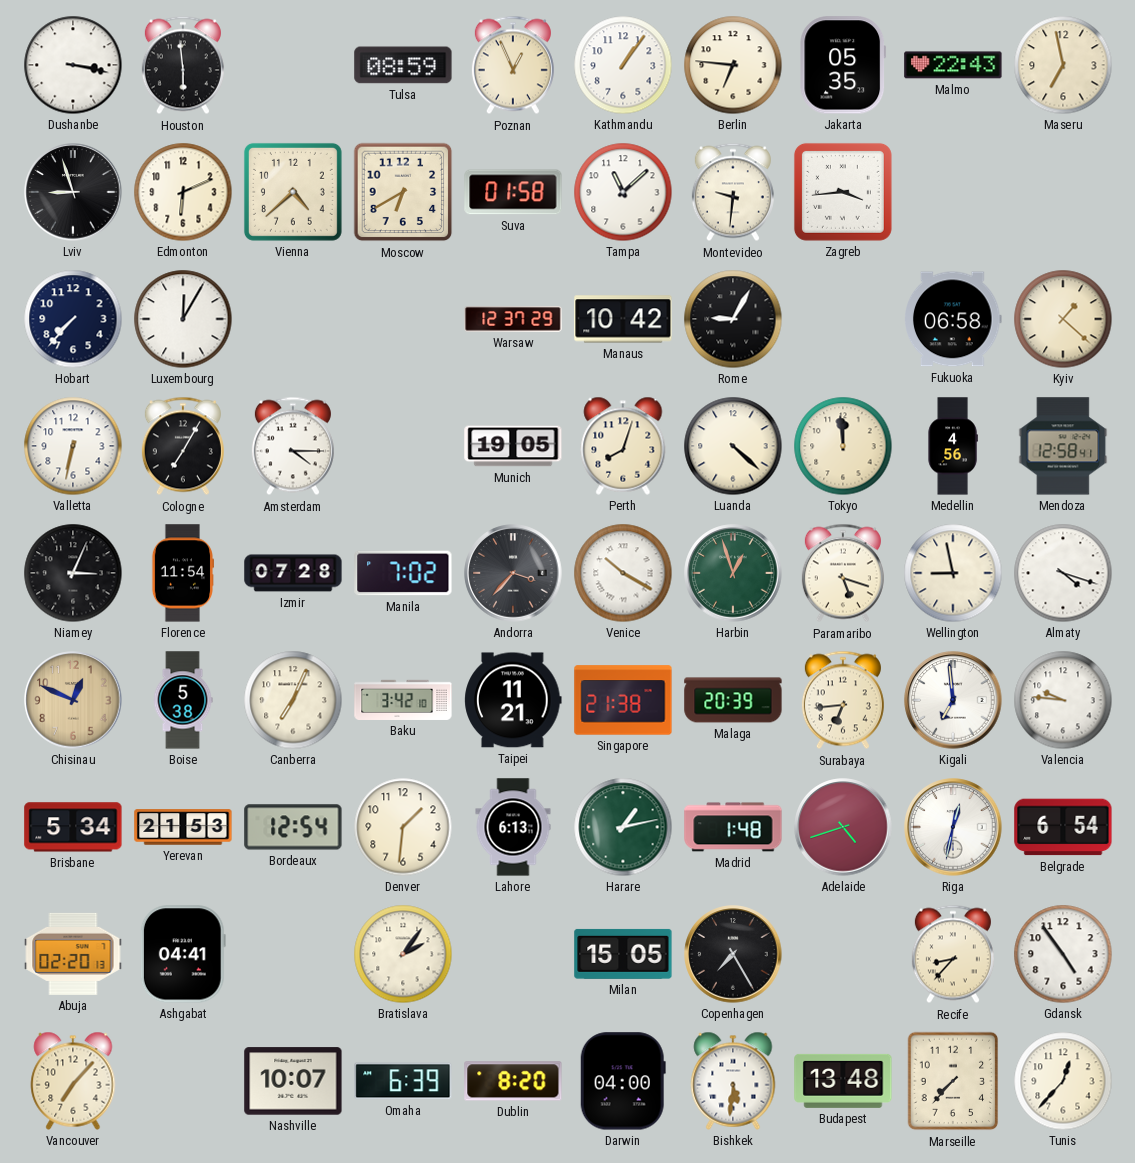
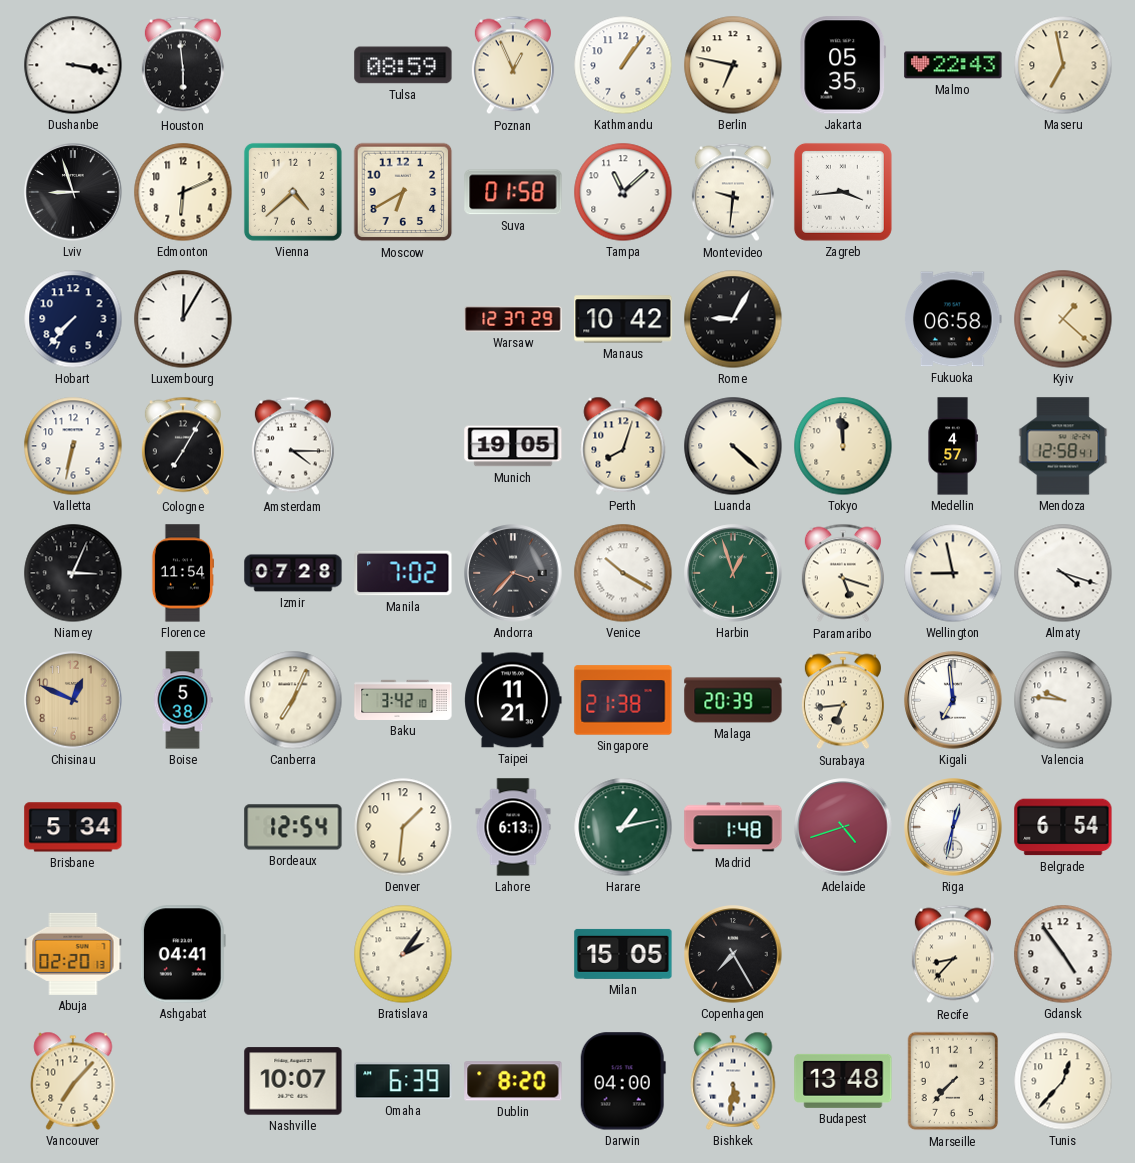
Berlin: 6:46 -> 6:47
Medellin: 4:56 -> 4:57
Yerevan: 21:53 -> none
